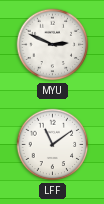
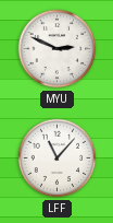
LFF: 11:09 -> 11:07
